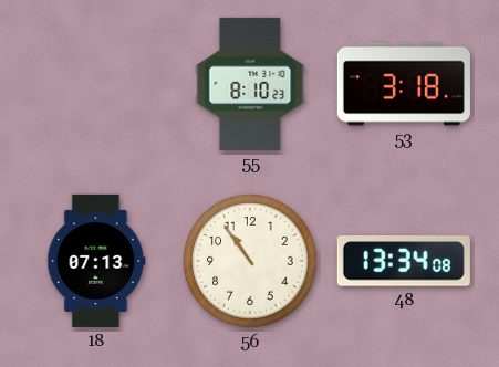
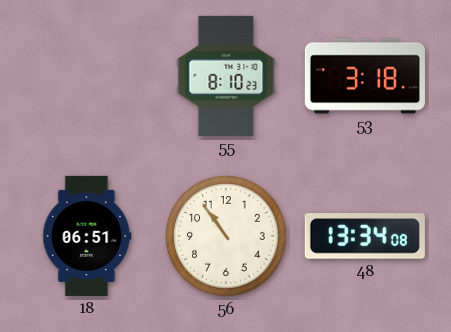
18: 07:13 -> 06:51
